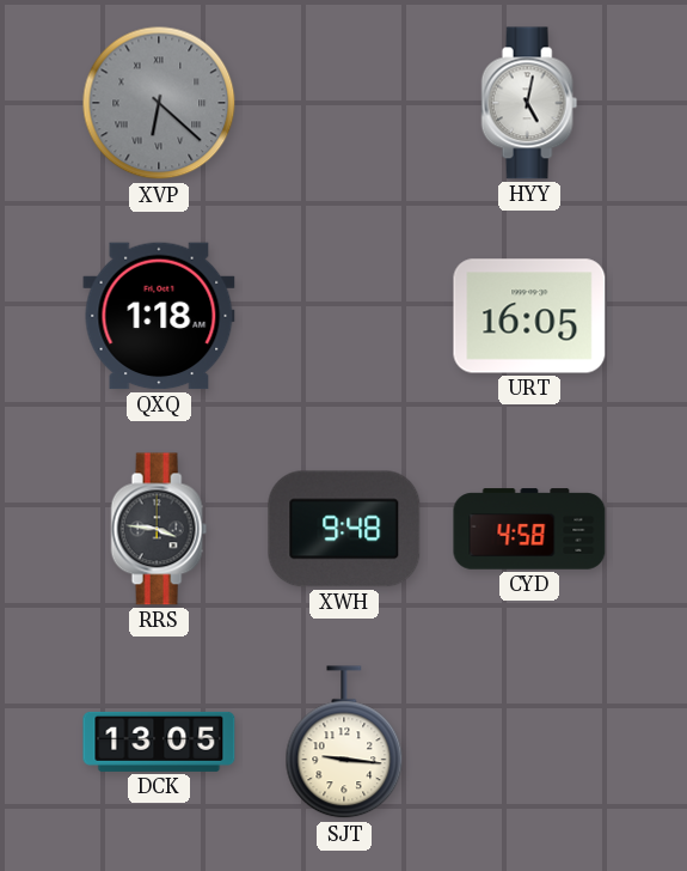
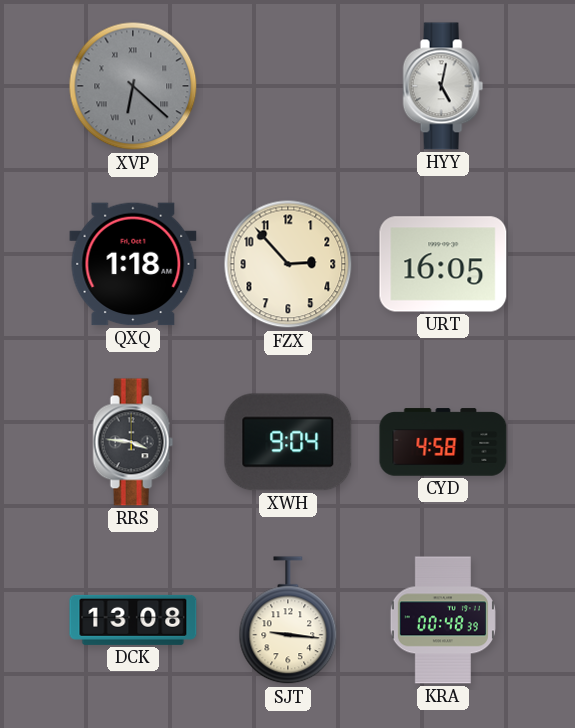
FZX: none -> 2:53
XWH: 9:48 -> 9:04
DCK: 13:05 -> 13:08
KRA: none -> 00:48
